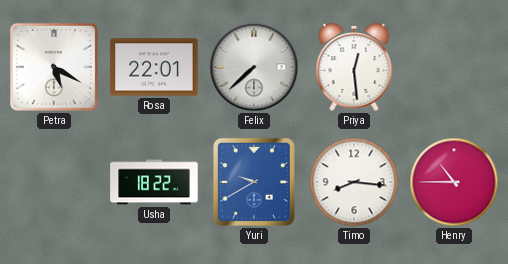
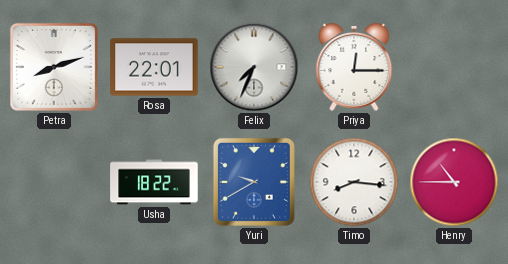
Petra: 5:20 -> 8:12
Felix: 7:38 -> 7:34
Priya: 12:29 -> 12:15
